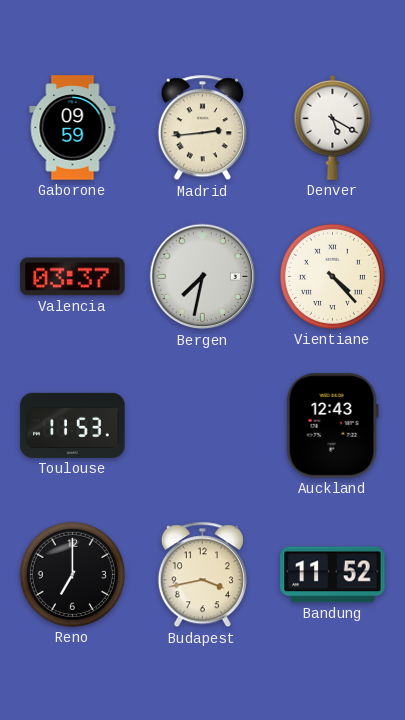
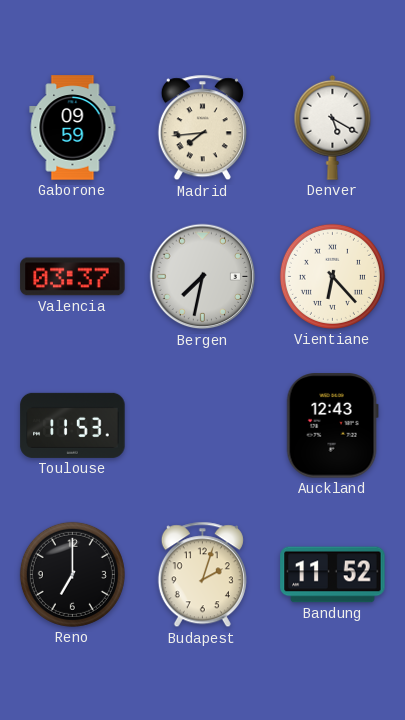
Madrid: 2:44 -> 7:44
Vientiane: 4:23 -> 6:23
Budapest: 3:43 -> 2:03
